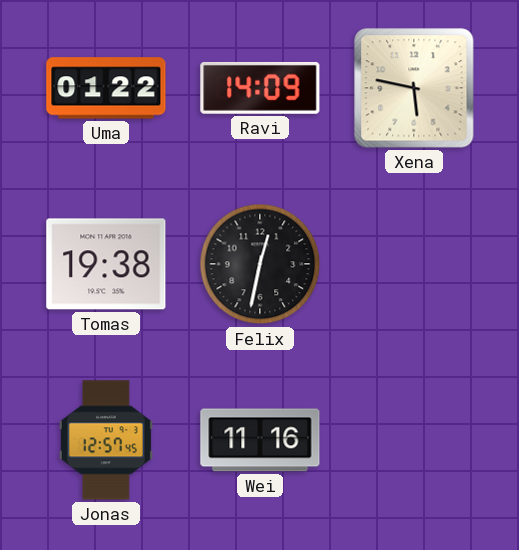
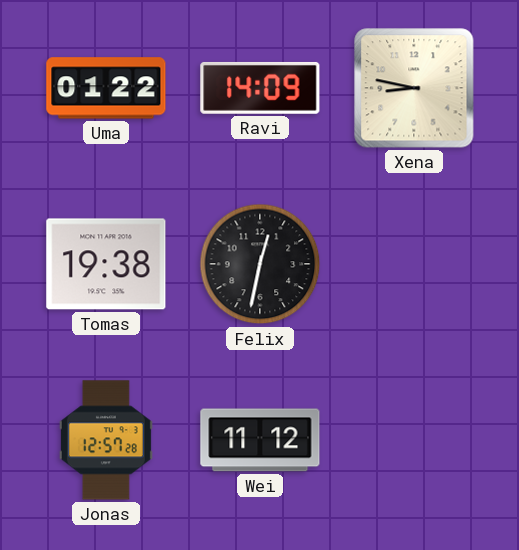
Xena: 5:47 -> 8:47
Jonas: 12:57:45 -> 12:57:28
Wei: 11:16 -> 11:12
